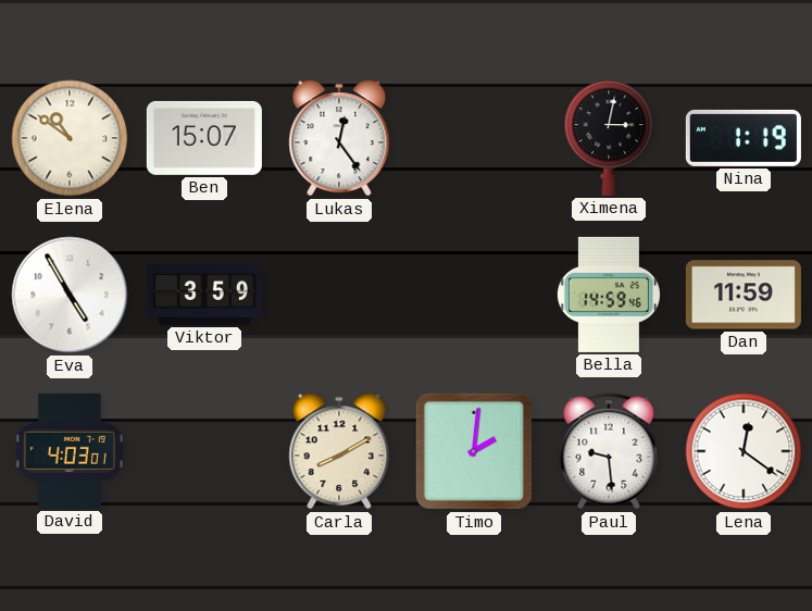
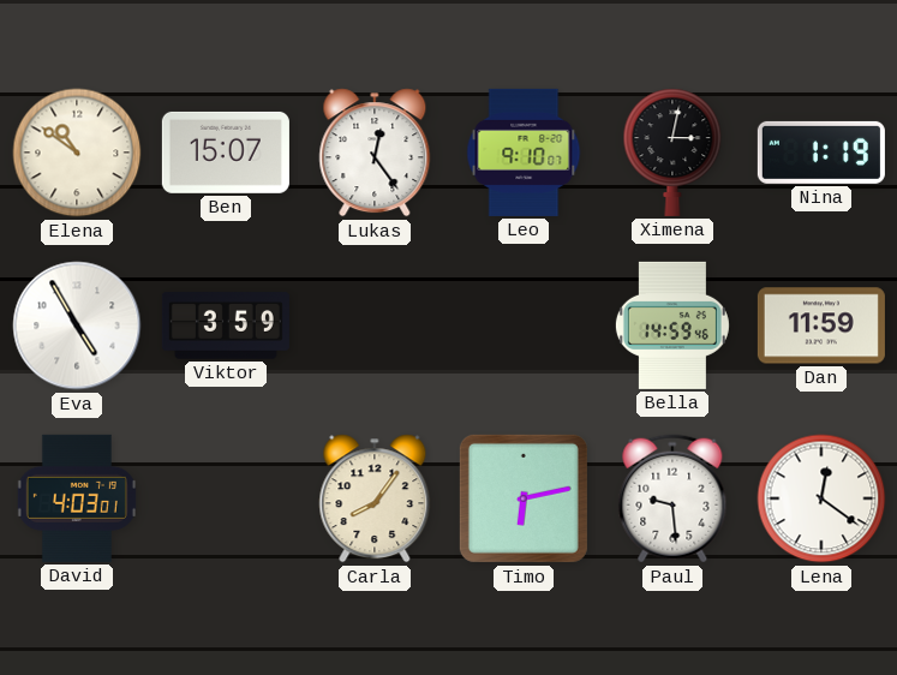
Leo: none -> 9:10
Carla: 8:10 -> 8:06
Timo: 2:01 -> 6:13
